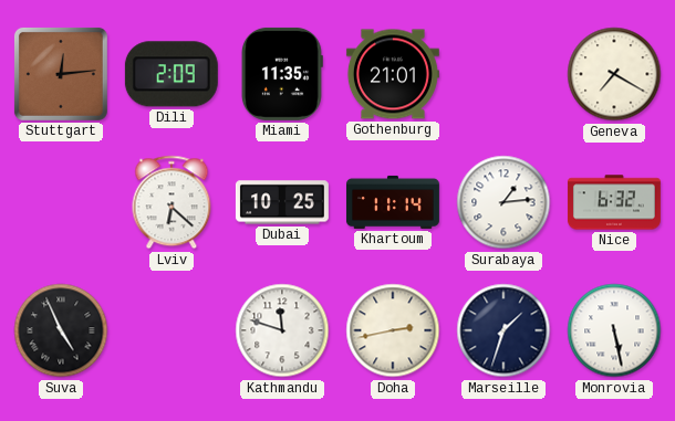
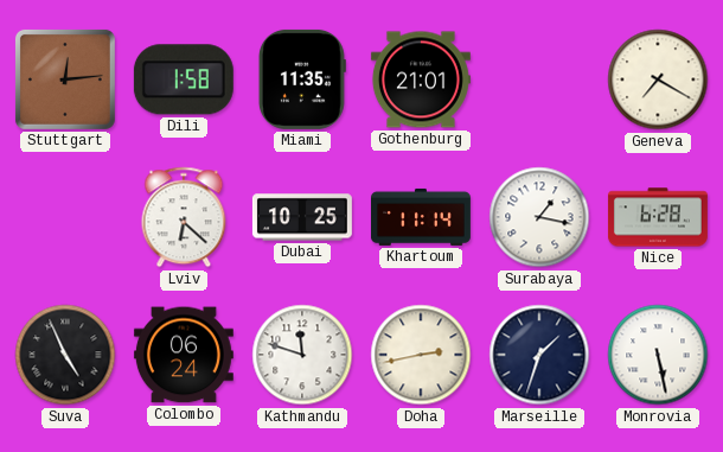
Dili: 2:09 -> 1:58
Surabaya: 1:14 -> 1:17
Nice: 6:32 -> 6:28
Colombo: none -> 06:24
